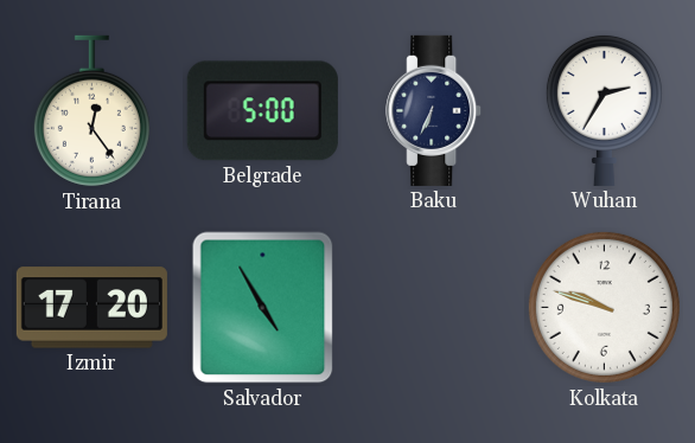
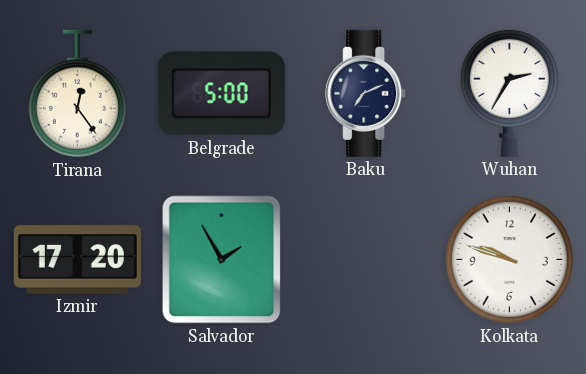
Baku: 6:34 -> 7:11
Salvador: 4:55 -> 1:55
